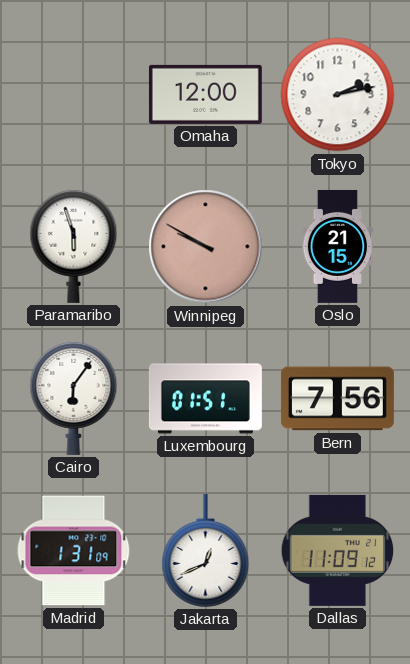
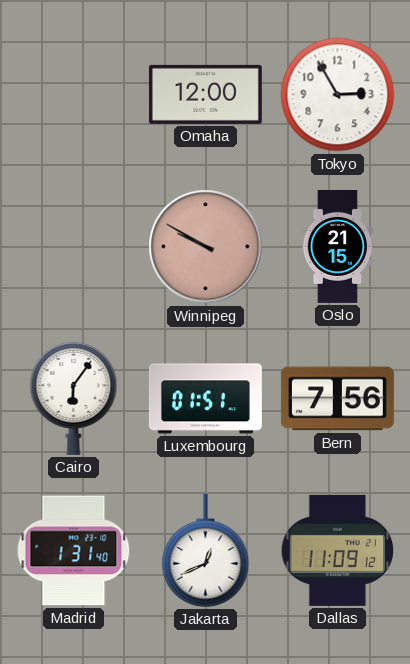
Tokyo: 2:13 -> 2:55
Paramaribo: 5:57 -> none
Madrid: 1:31:09 -> 1:31:40
